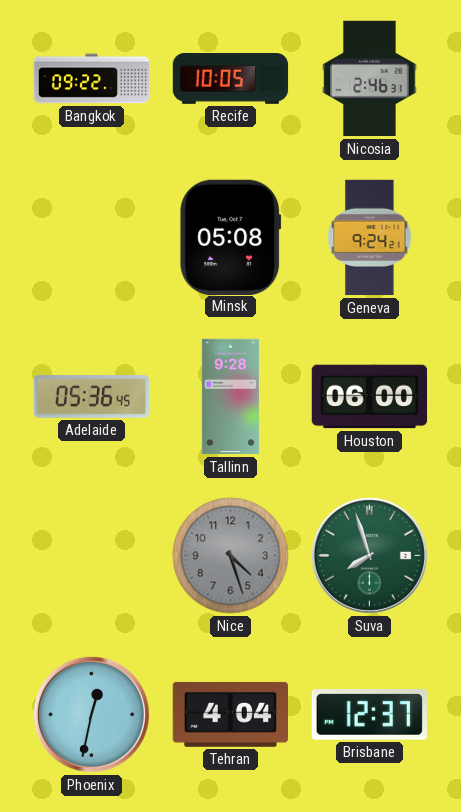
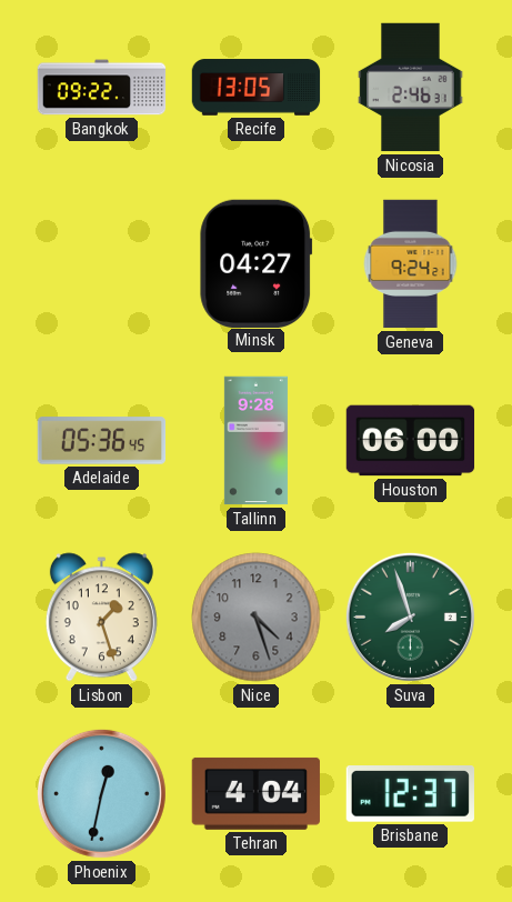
Recife: 10:05 -> 13:05
Minsk: 05:08 -> 04:27
Lisbon: none -> 1:27
